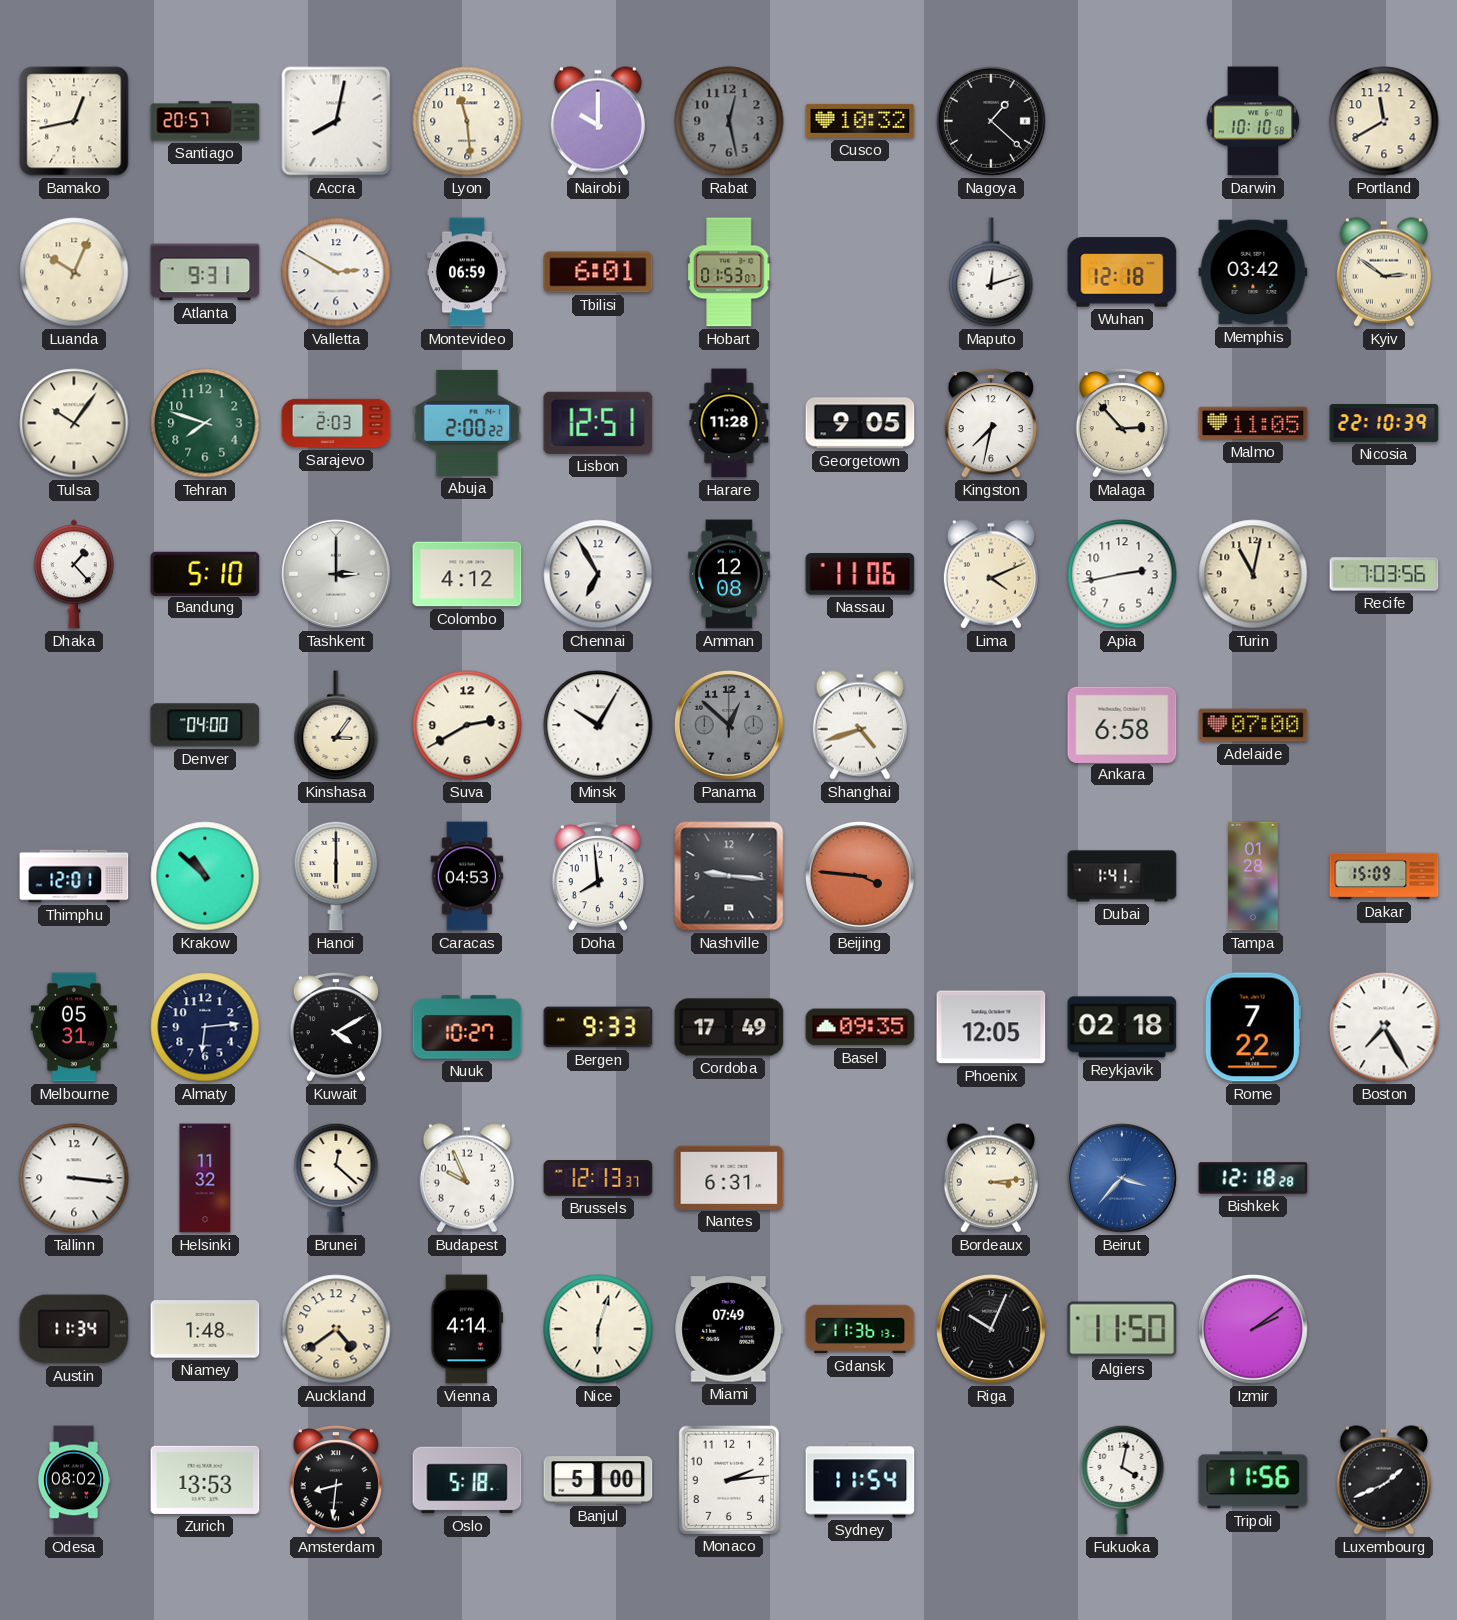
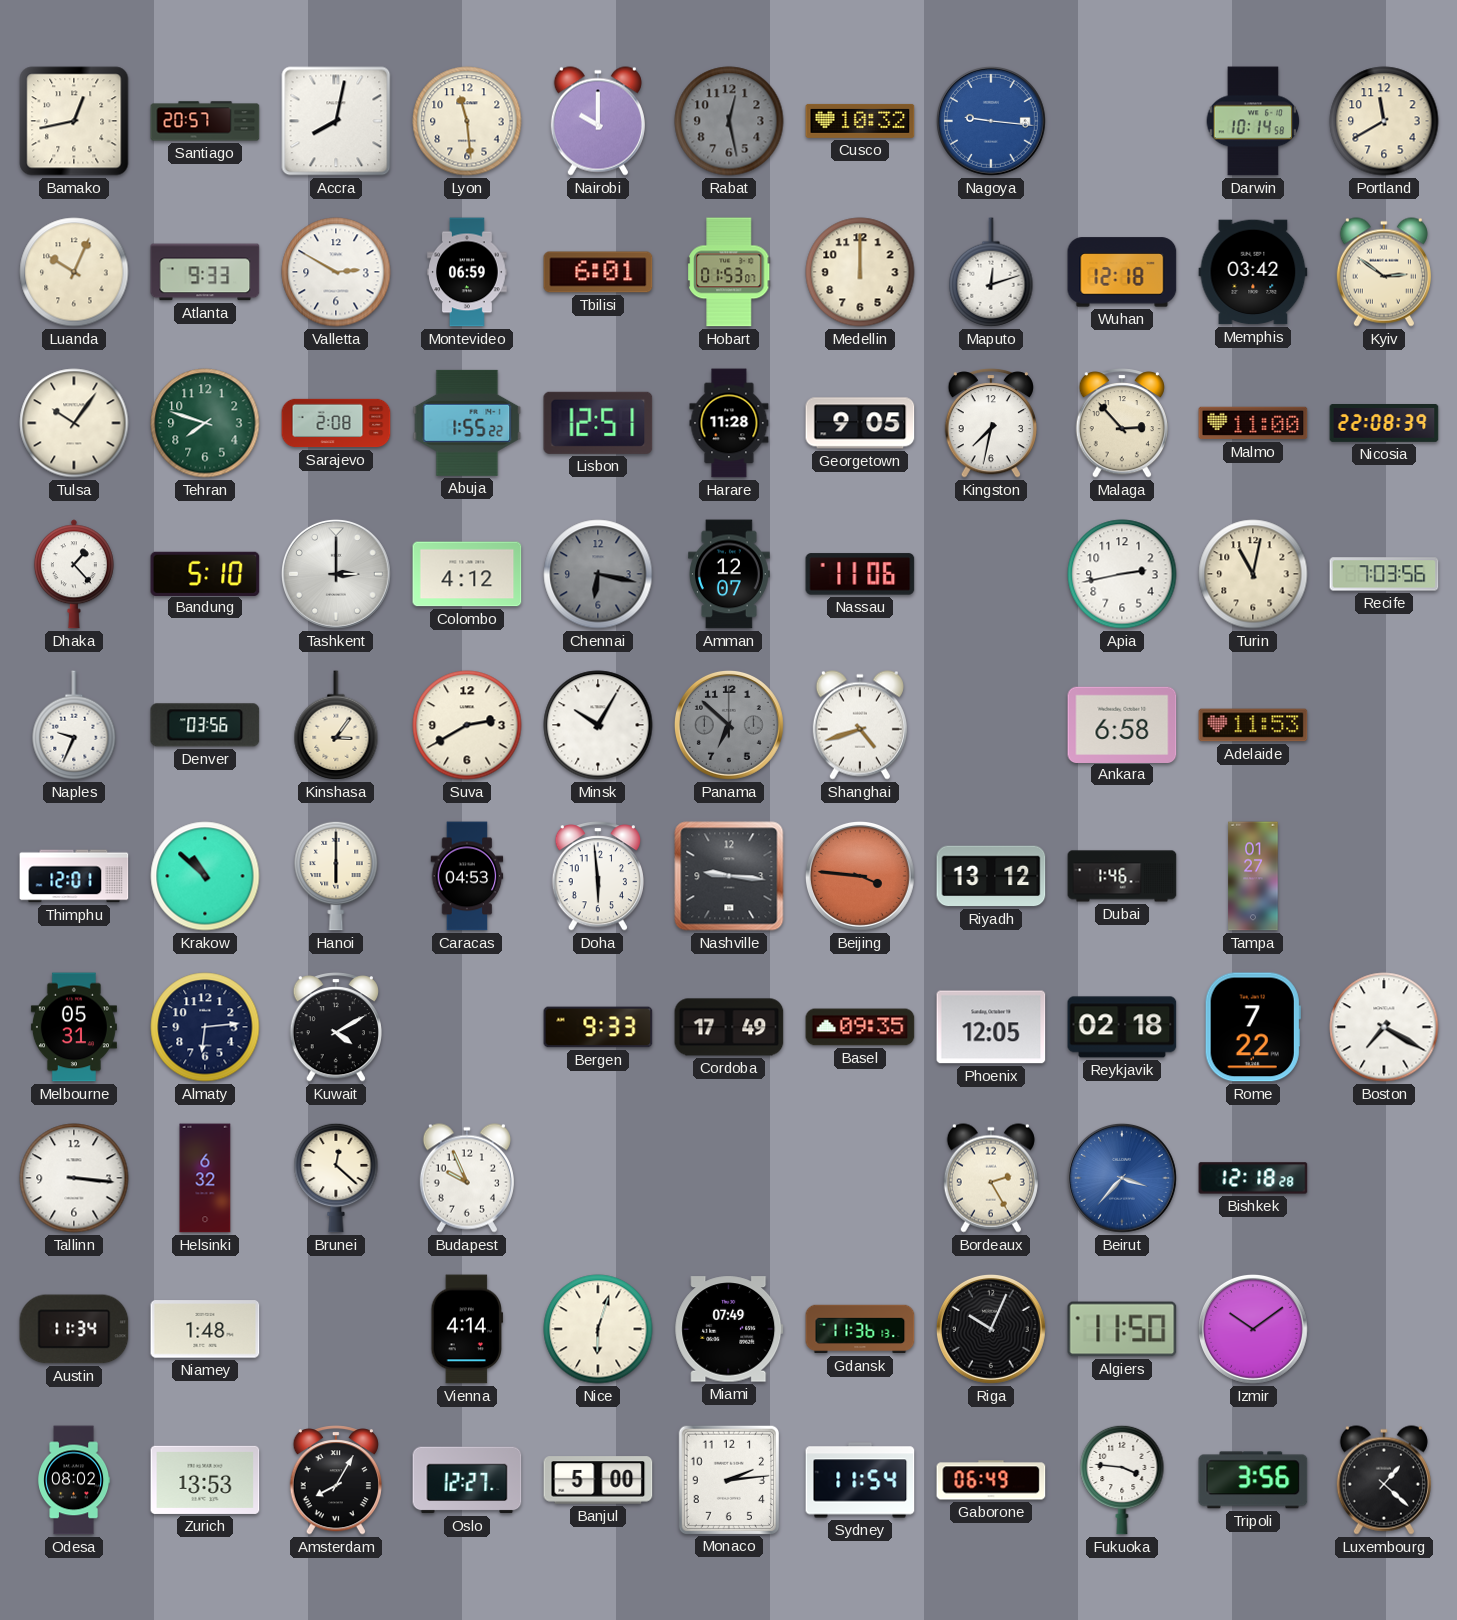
Nagoya: 1:22 -> 9:16
Nagoya dial: black -> blue
Darwin: 10:10 -> 10:14
Atlanta: 9:31 -> 9:33
Medellin: none -> 12:00
Sarajevo: 2:03 -> 2:08
Abuja: 2:00 -> 1:55
Malmo: 11:05 -> 11:00
Nicosia: 22:10 -> 22:08
Chennai: 6:55 -> 6:17
Chennai dial: white -> grey
Amman: 12:08 -> 12:07
Lima: 4:11 -> none
Naples: none -> 9:34
Denver: 04:00 -> 03:56
Panama: 12:52 -> 6:52
Adelaide: 07:00 -> 11:53
Doha: 7:59 -> 5:59
Riyadh: none -> 13:12
Dubai: 1:41 -> 1:46
Tampa: 01:28 -> 01:27
Dakar: 15:09 -> none
Nuuk: 10:27 -> none
Boston: 7:25 -> 7:20
Helsinki: 11:32 -> 6:32
Brussels: 12:13 -> none
Nantes: 6:31 -> none
Bordeaux: 3:14 -> 2:25
Auckland: 4:39 -> none
Izmir: 2:09 -> 10:09
Amsterdam: 8:31 -> 8:05
Oslo: 5:18 -> 12:27
Gaborone: none -> 06:49
Fukuoka: 4:02 -> 3:46
Tripoli: 11:56 -> 3:56
Luxembourg: 1:41 -> 1:22
